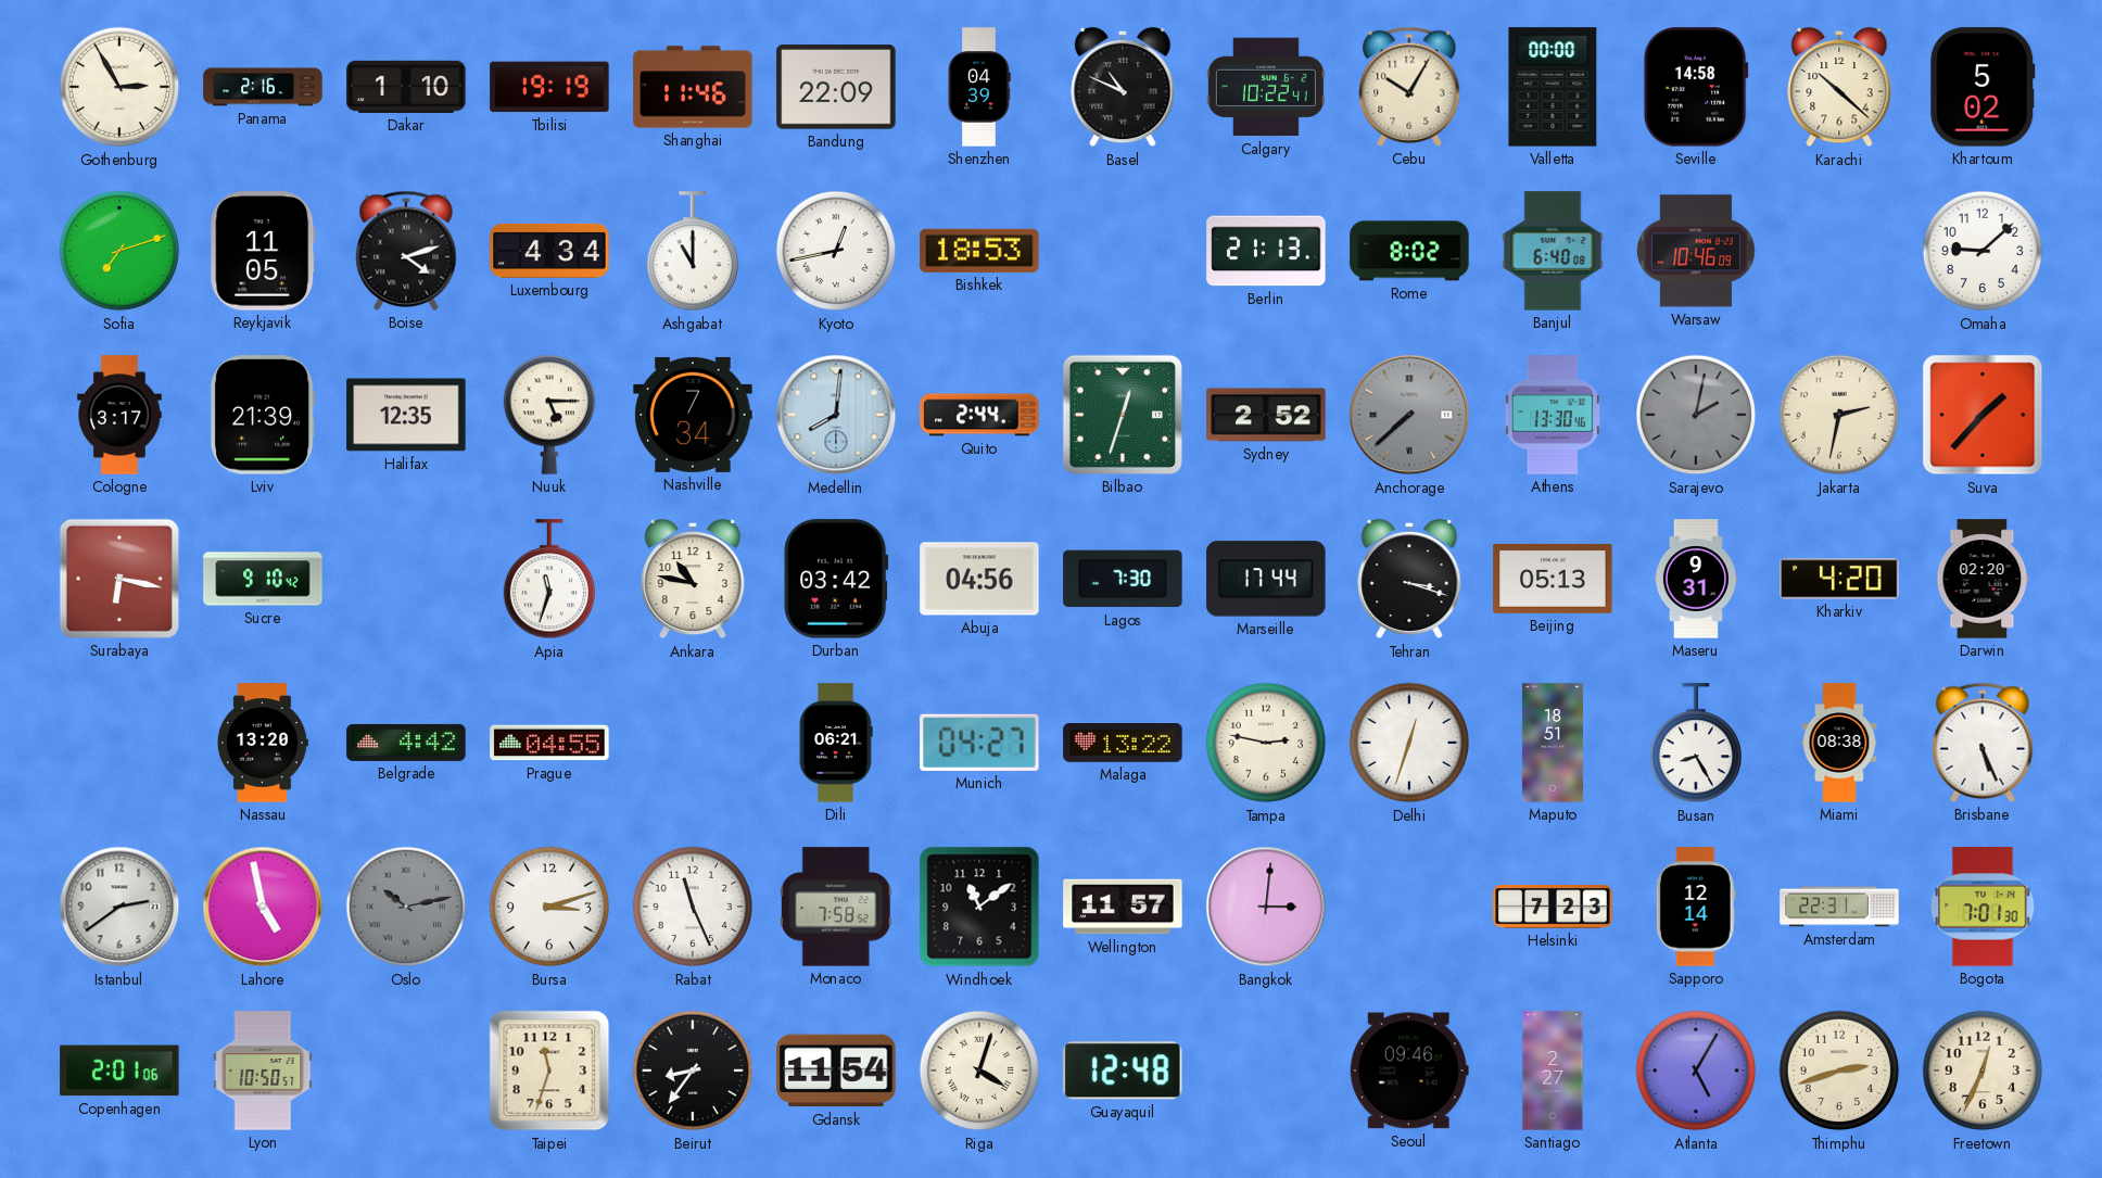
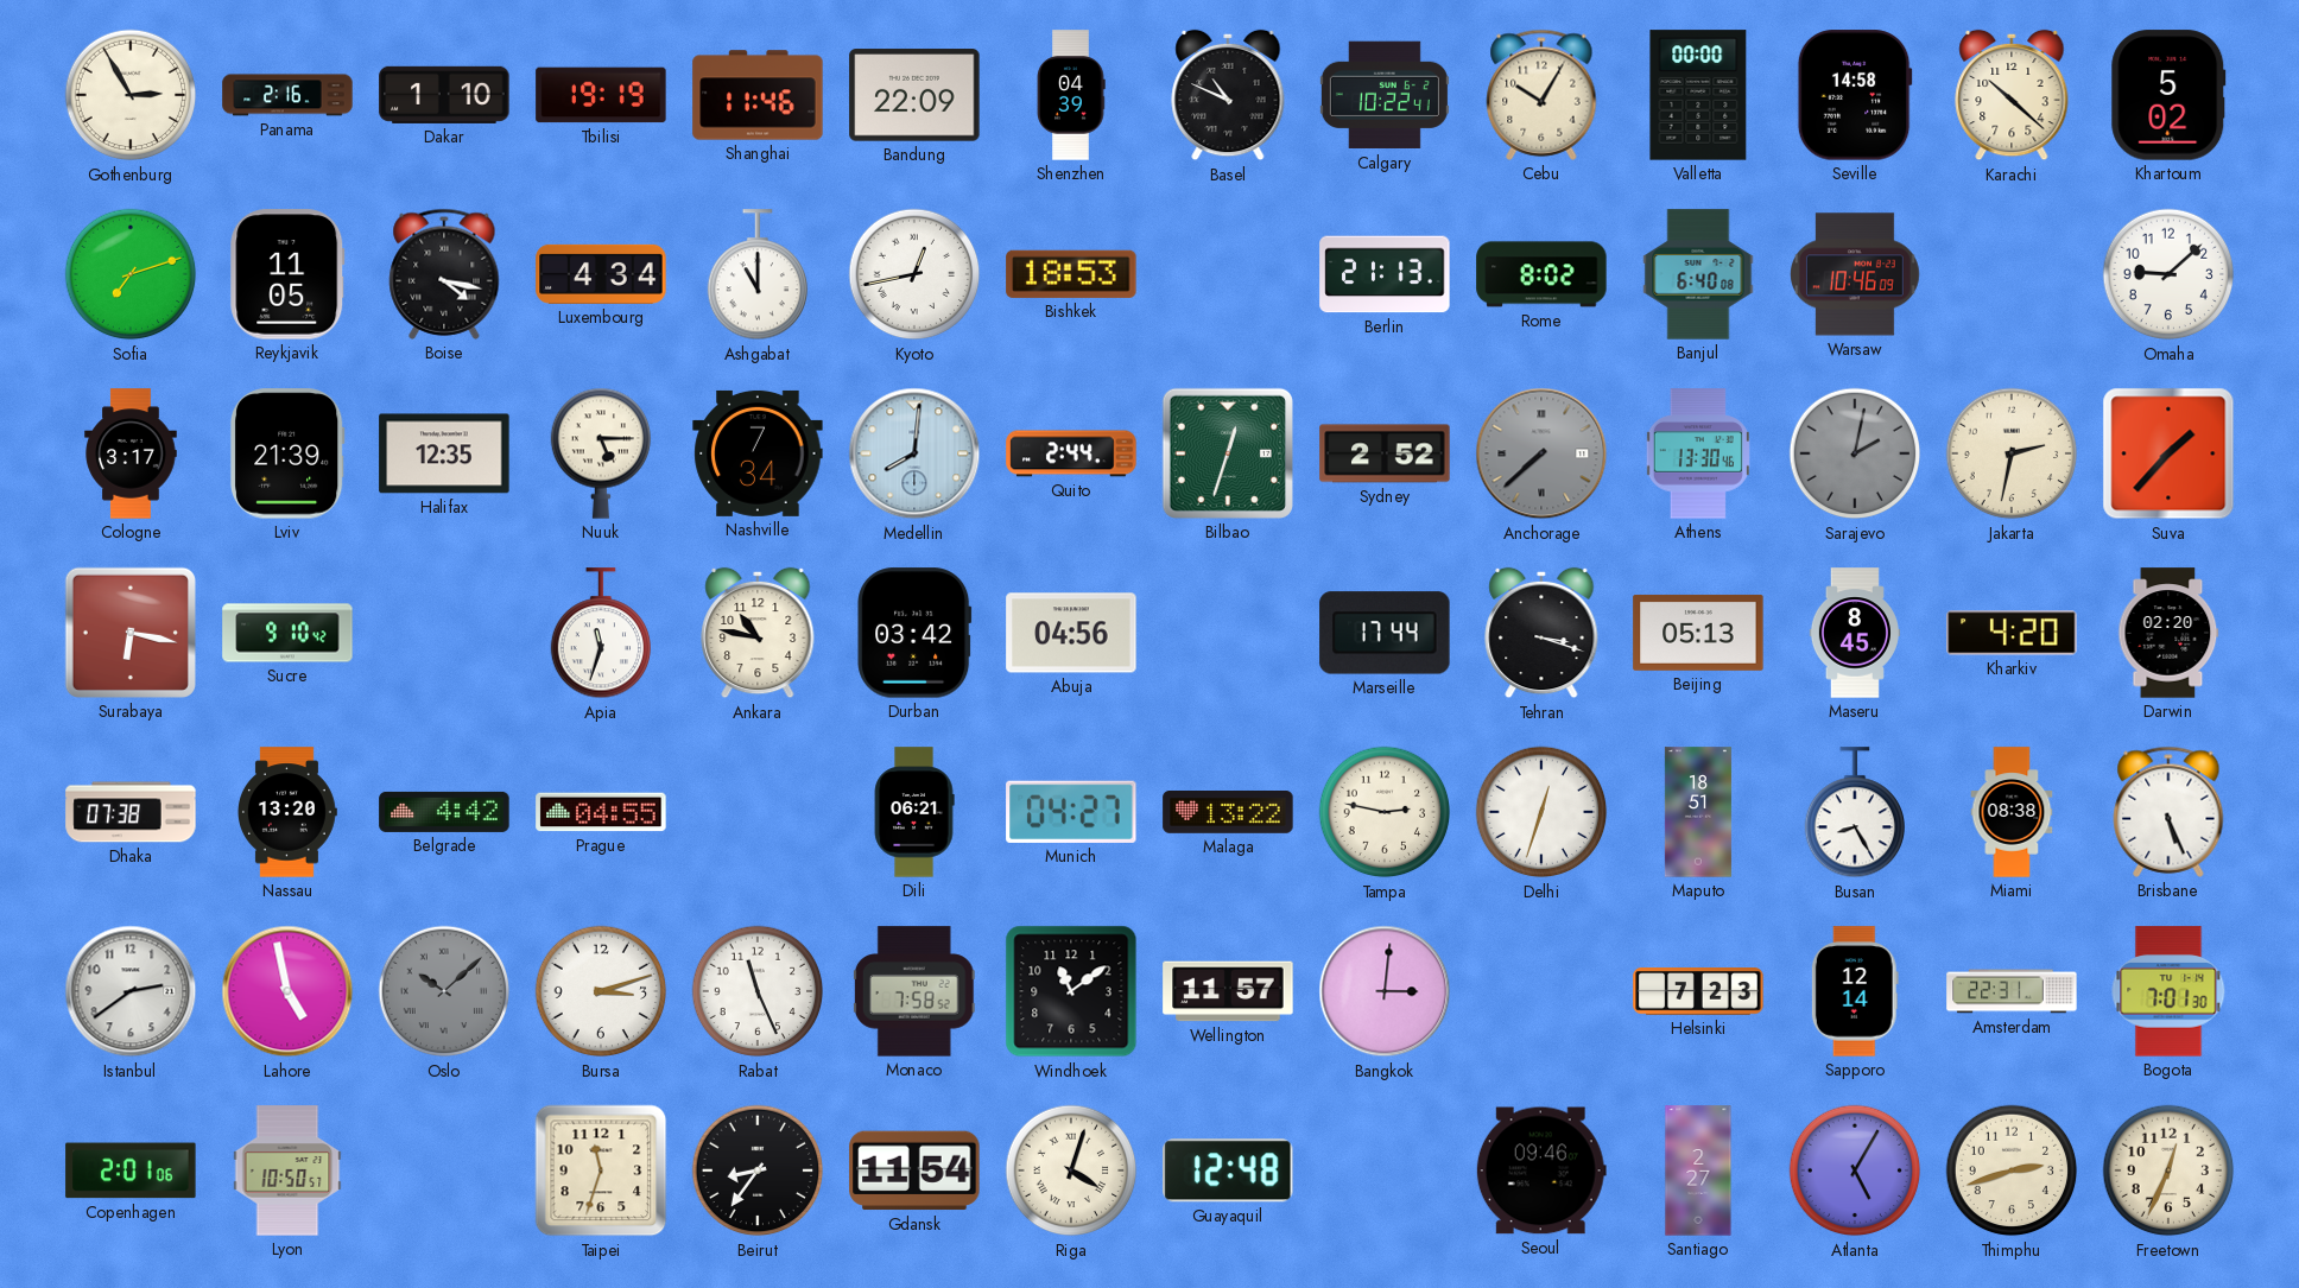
Boise: 4:12 -> 4:17
Lagos: 7:30 -> none
Maseru: 9:31 -> 8:45
Dhaka: none -> 07:38
Oslo: 10:13 -> 10:08
